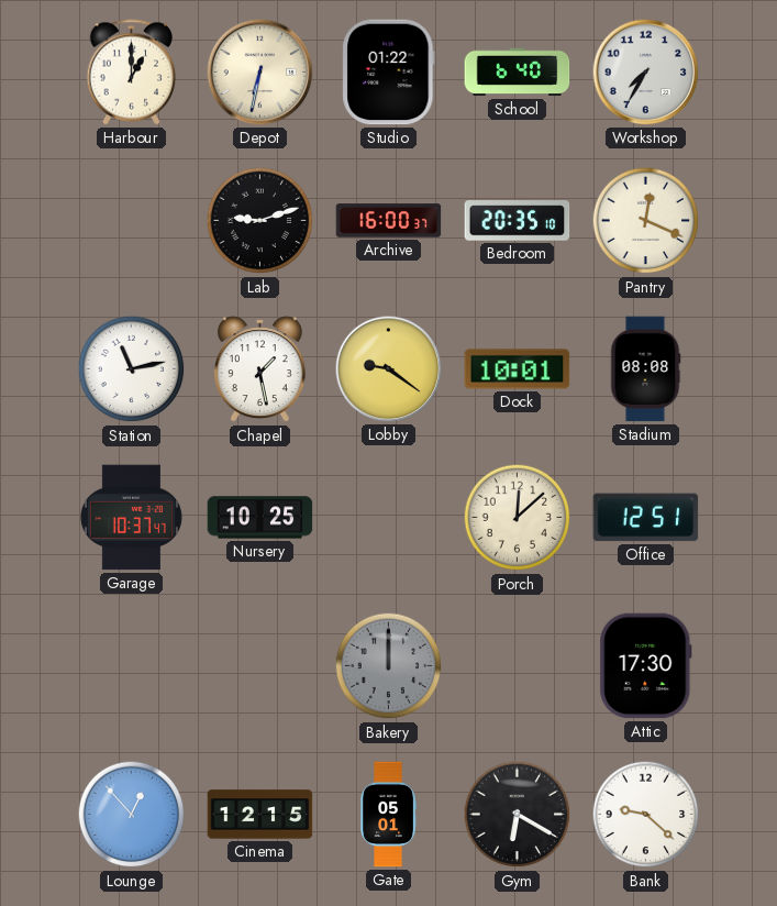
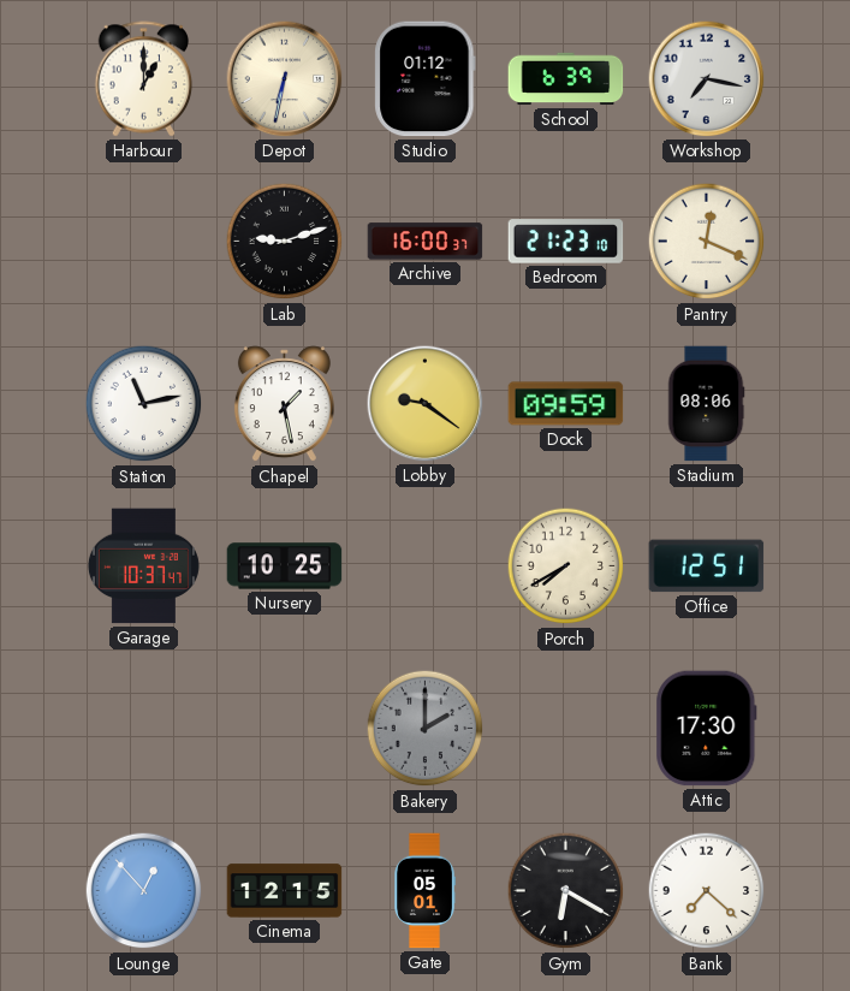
Studio: 01:22 -> 01:12
School: 6:40 -> 6:39
Workshop: 7:35 -> 7:17
Bedroom: 20:35 -> 21:23
Dock: 10:01 -> 09:59
Stadium: 08:08 -> 08:06
Porch: 12:08 -> 7:40
Bakery: 12:00 -> 2:00
Bank: 9:22 -> 7:22
